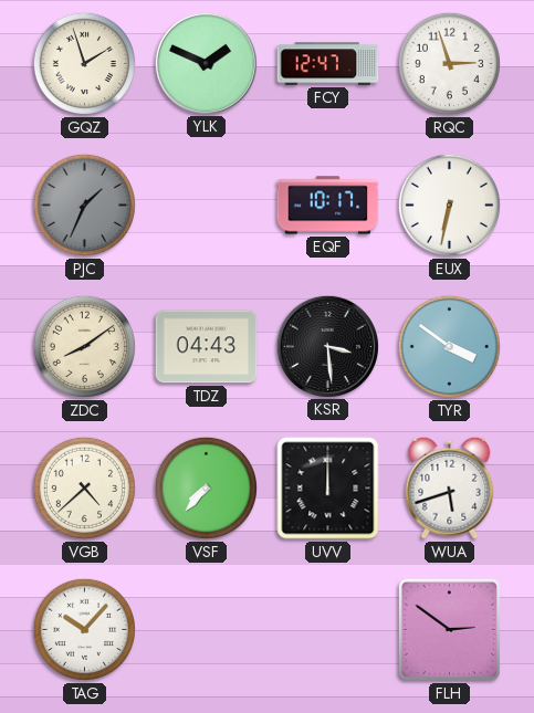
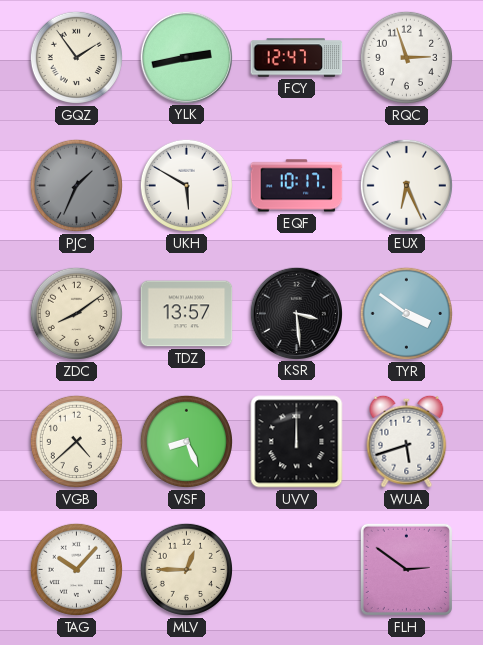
GQZ: 1:57 -> 1:54
YLK: 1:49 -> 2:43
UKH: none -> 5:50
EUX: 6:32 -> 6:26
TDZ: 04:43 -> 13:57
VSF: 7:37 -> 8:26
MLV: none -> 12:45
